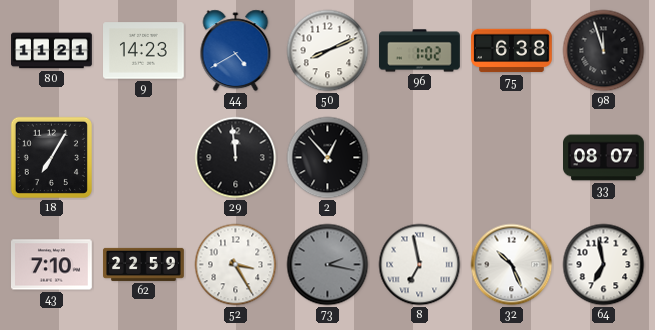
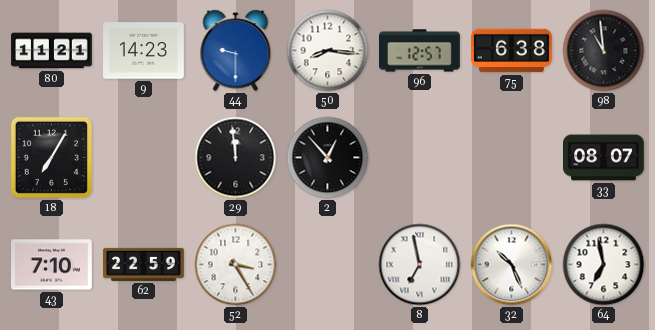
44: 4:40 -> 9:30
50: 8:11 -> 8:16
96: 1:02 -> 12:57
98: 11:57 -> 10:59
73: 2:17 -> none
